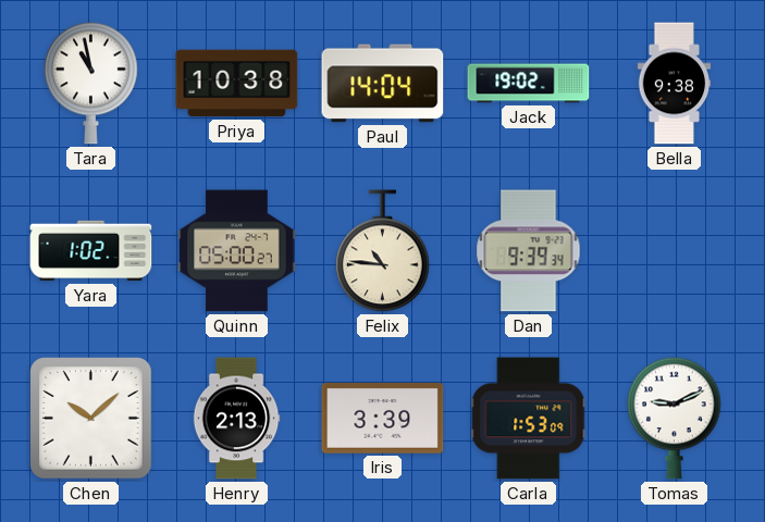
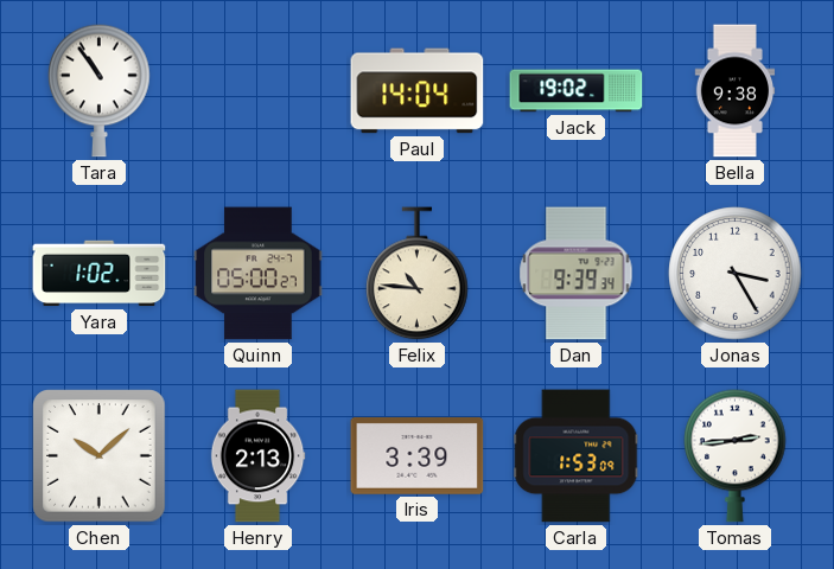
Tara: 10:58 -> 10:54
Priya: 10:38 -> none
Jonas: none -> 3:25
Tomas: 9:11 -> 2:44
